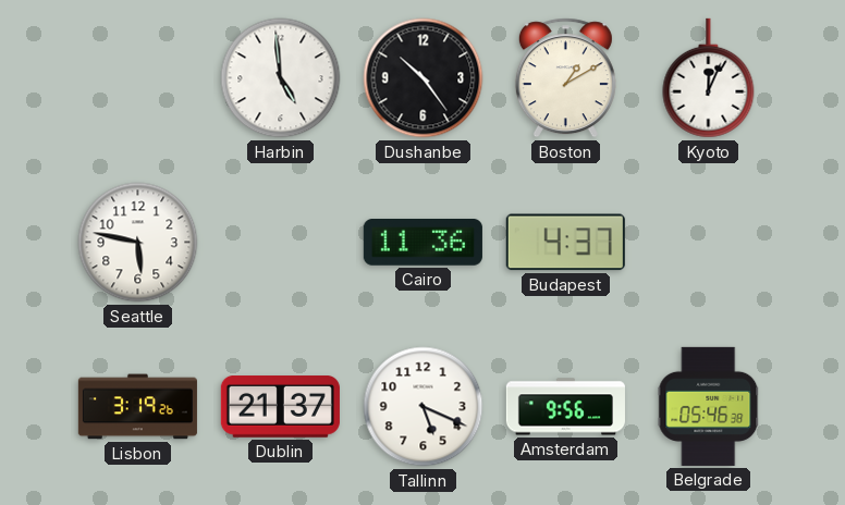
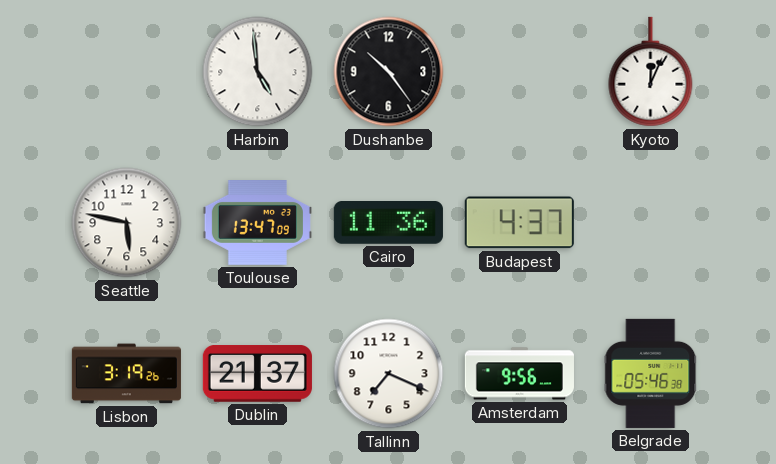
Boston: 1:10 -> none
Toulouse: none -> 13:47
Tallinn: 5:19 -> 7:19
